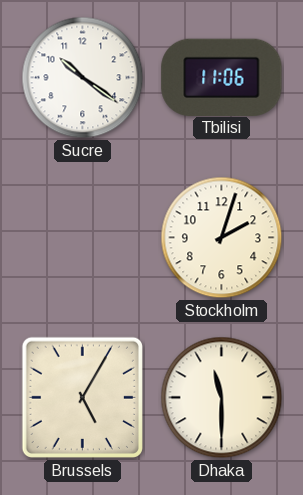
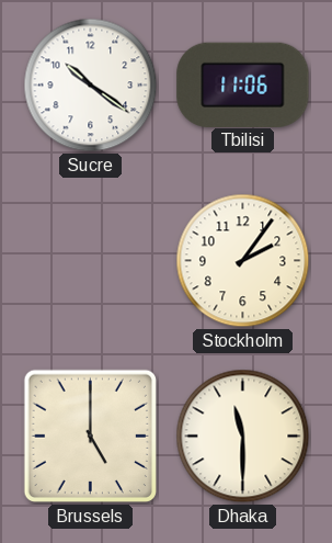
Stockholm: 2:03 -> 2:06
Brussels: 5:05 -> 5:00
